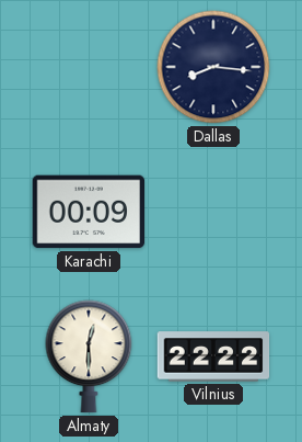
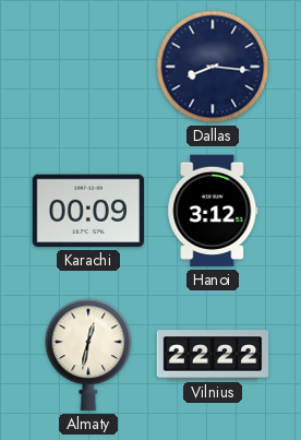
Hanoi: none -> 3:12
Almaty: 12:30 -> 12:32
